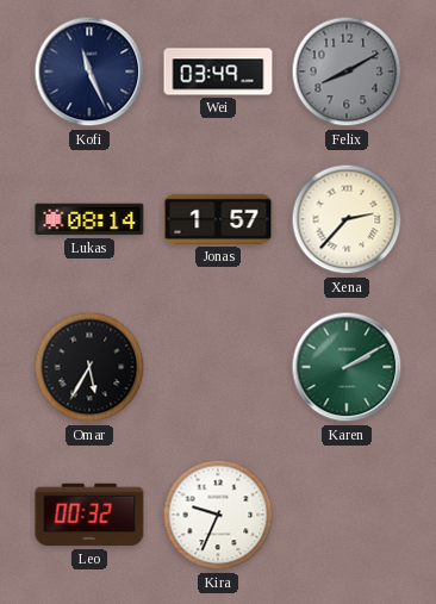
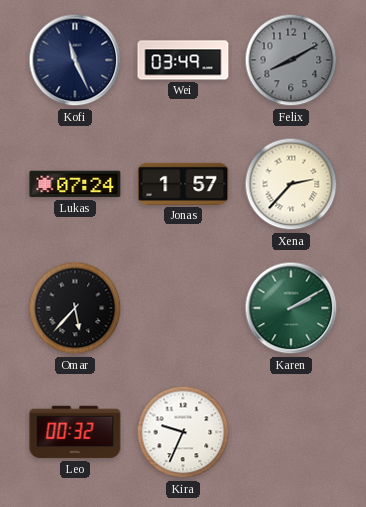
Lukas: 08:14 -> 07:24
Omar: 5:35 -> 5:37
